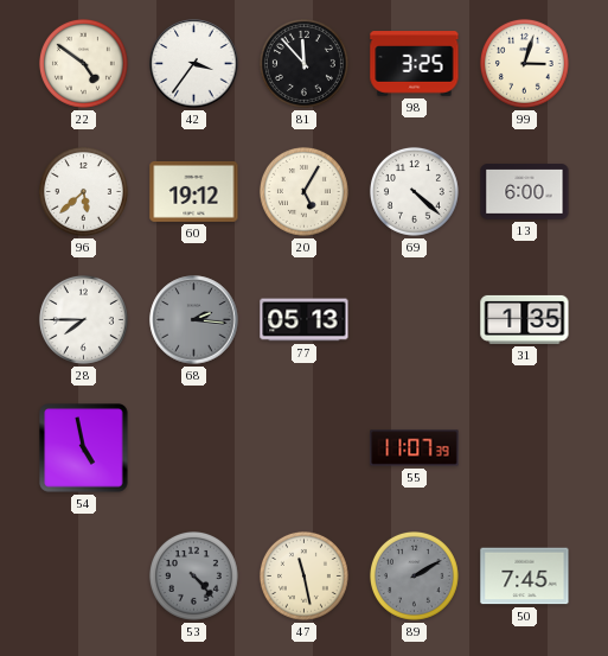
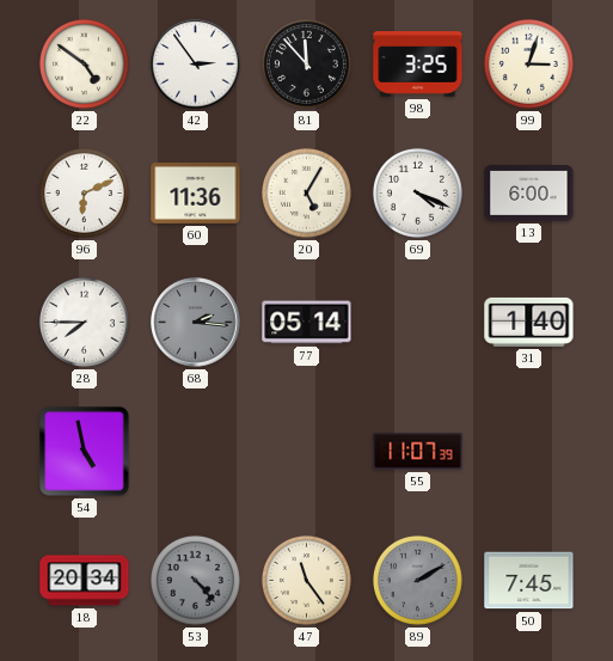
42: 3:36 -> 2:54
96: 5:38 -> 6:11
60: 19:12 -> 11:36
69: 4:22 -> 4:19
77: 05:13 -> 05:14
31: 1:35 -> 1:40
18: none -> 20:34
47: 11:28 -> 11:24
